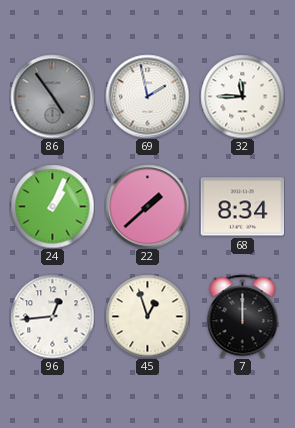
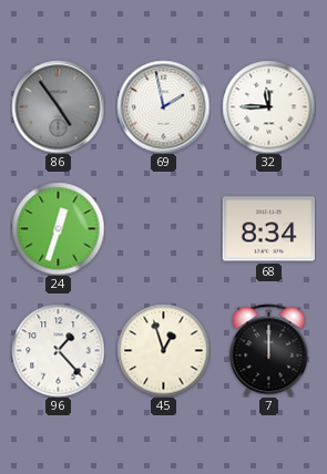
24: 1:04 -> 12:33
22: 1:38 -> none
96: 12:44 -> 1:23
